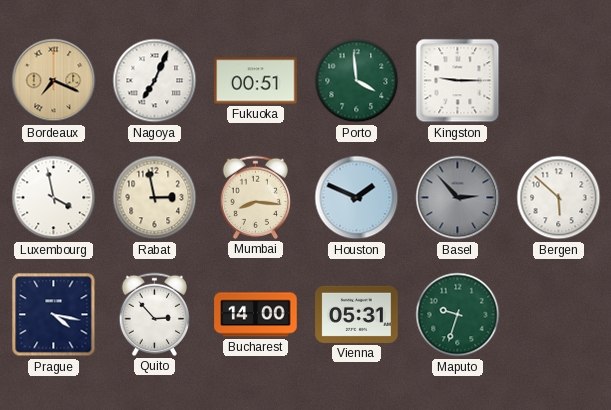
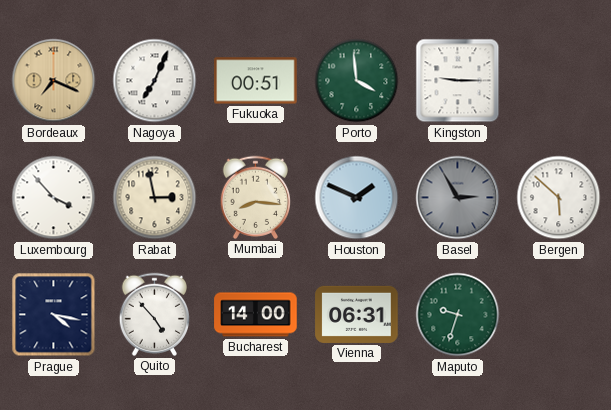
Luxembourg: 3:58 -> 3:53
Basel: 2:53 -> 2:55
Quito: 2:53 -> 4:53
Vienna: 05:31 -> 06:31
